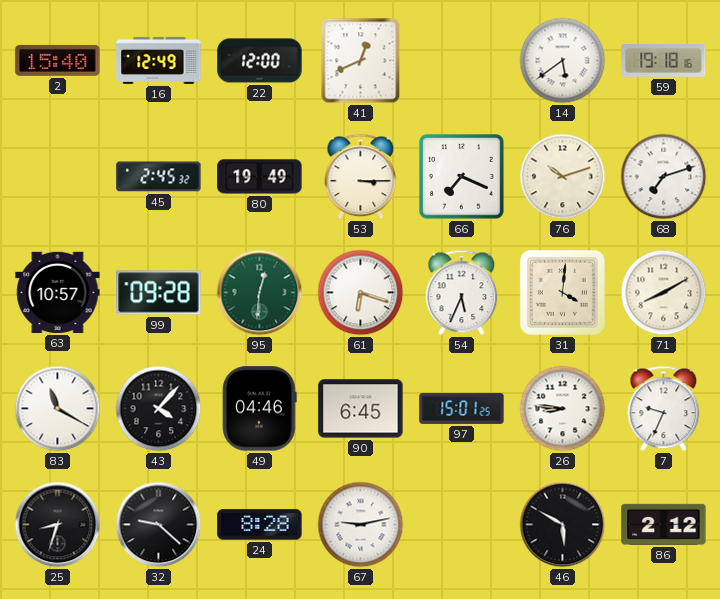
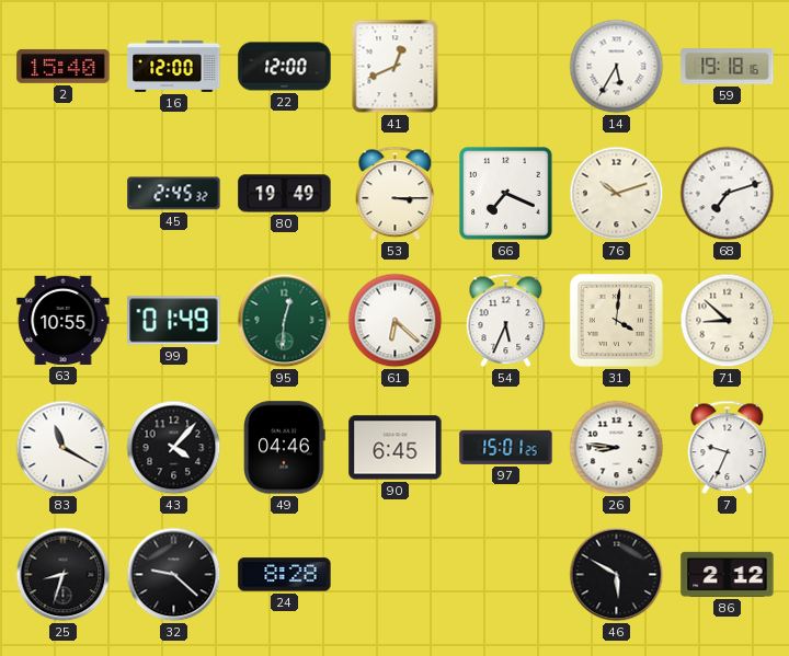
16: 12:49 -> 12:00
14: 5:39 -> 5:35
63: 10:57 -> 10:55
99: 09:28 -> 01:49
61: 6:18 -> 6:22
71: 8:10 -> 8:52
67: 9:13 -> none
